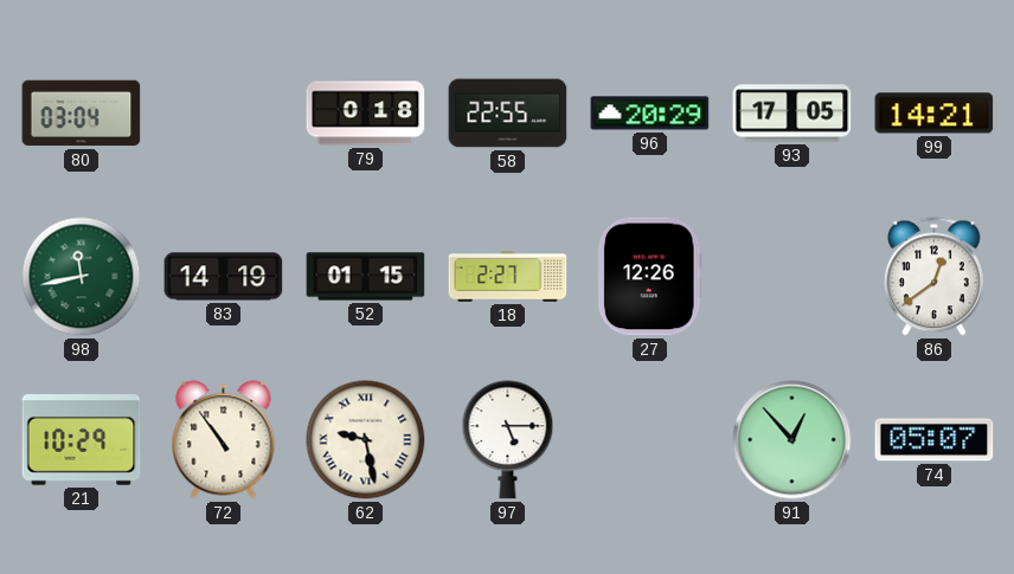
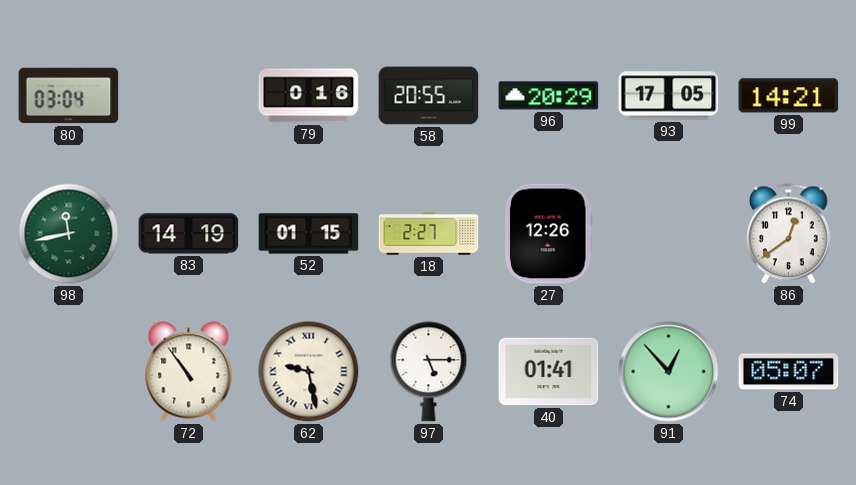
79: 0:18 -> 0:16
58: 22:55 -> 20:55
21: 10:29 -> none
40: none -> 01:41
